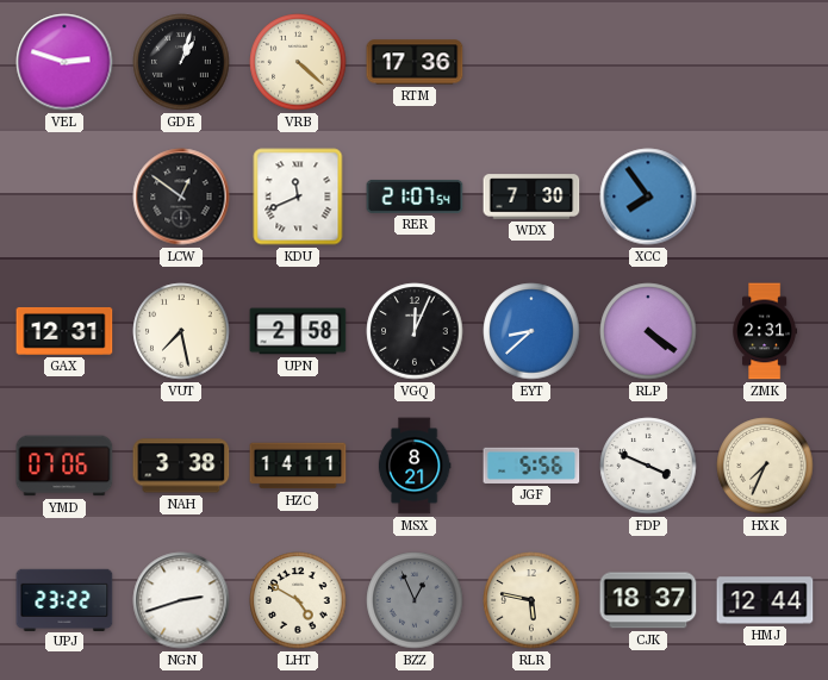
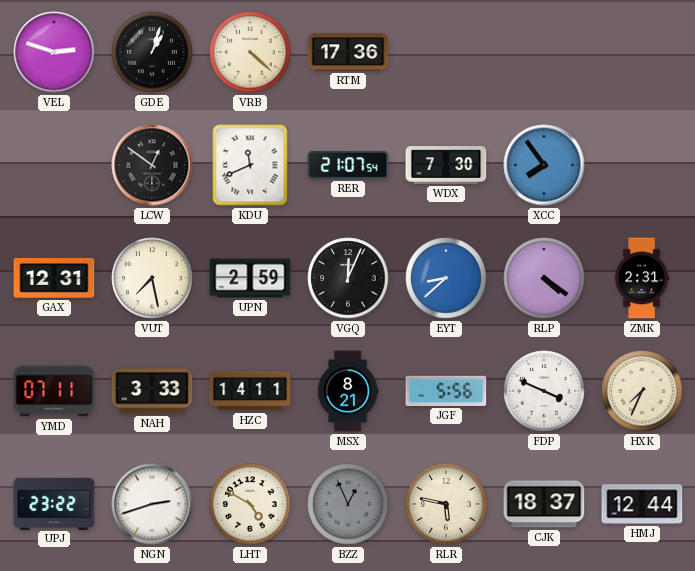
UPN: 2:58 -> 2:59
YMD: 07:06 -> 07:11
NAH: 3:38 -> 3:33
